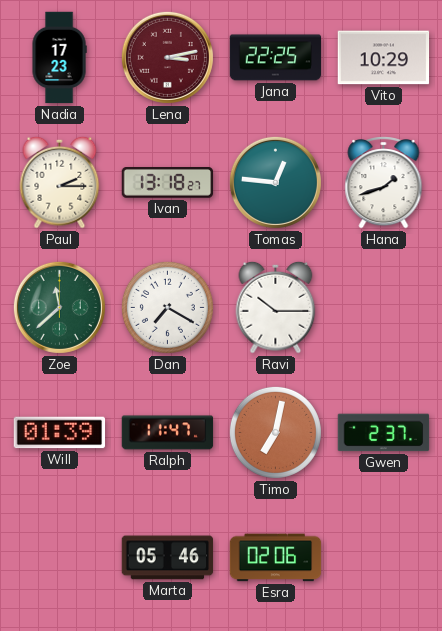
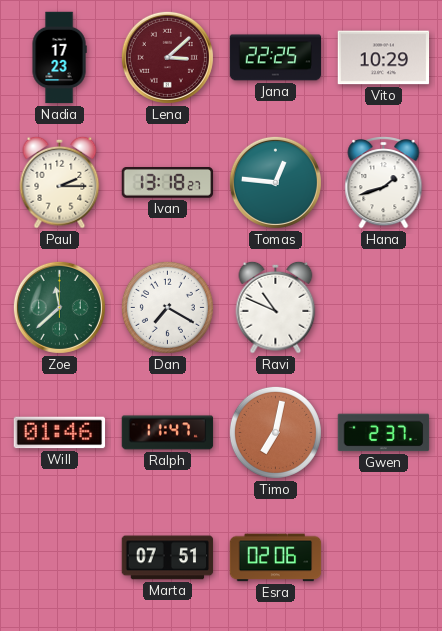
Lena: 3:13 -> 3:08
Ravi: 10:15 -> 10:49
Will: 01:39 -> 01:46
Marta: 05:46 -> 07:51
